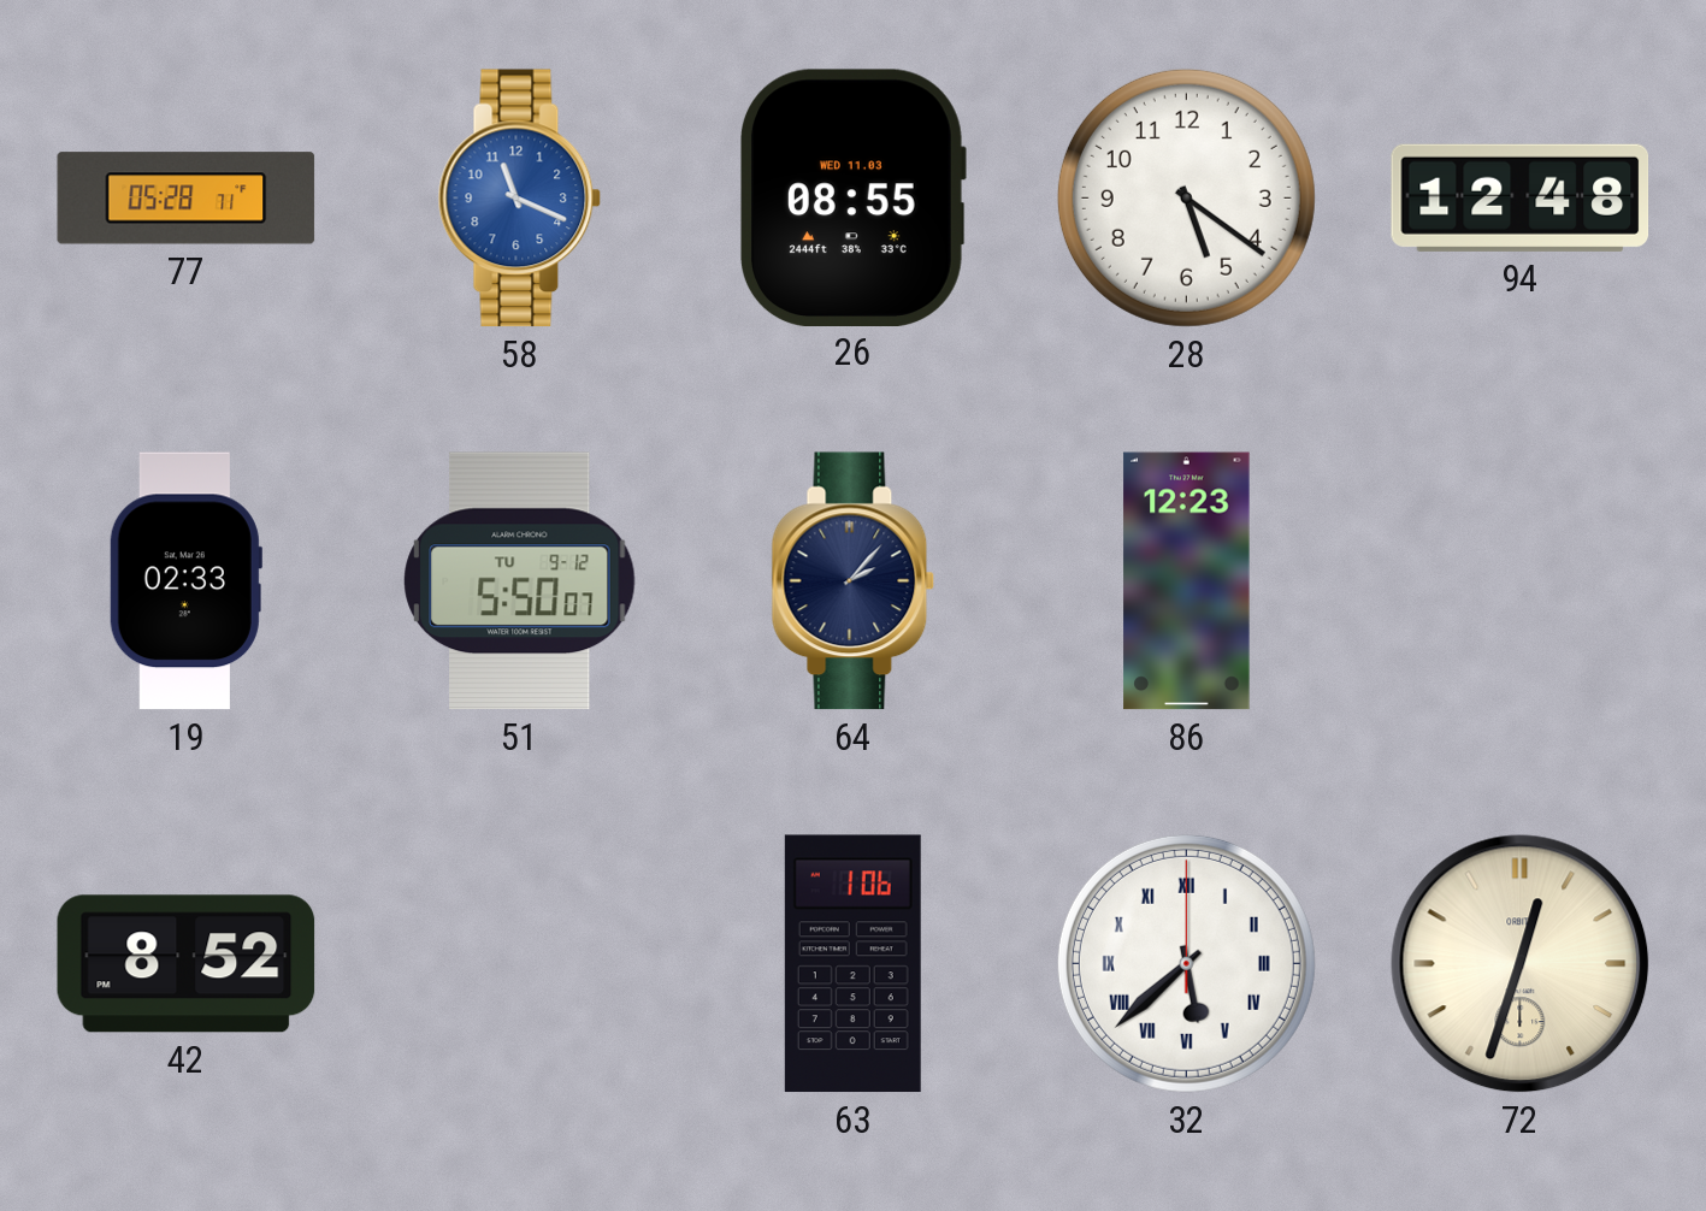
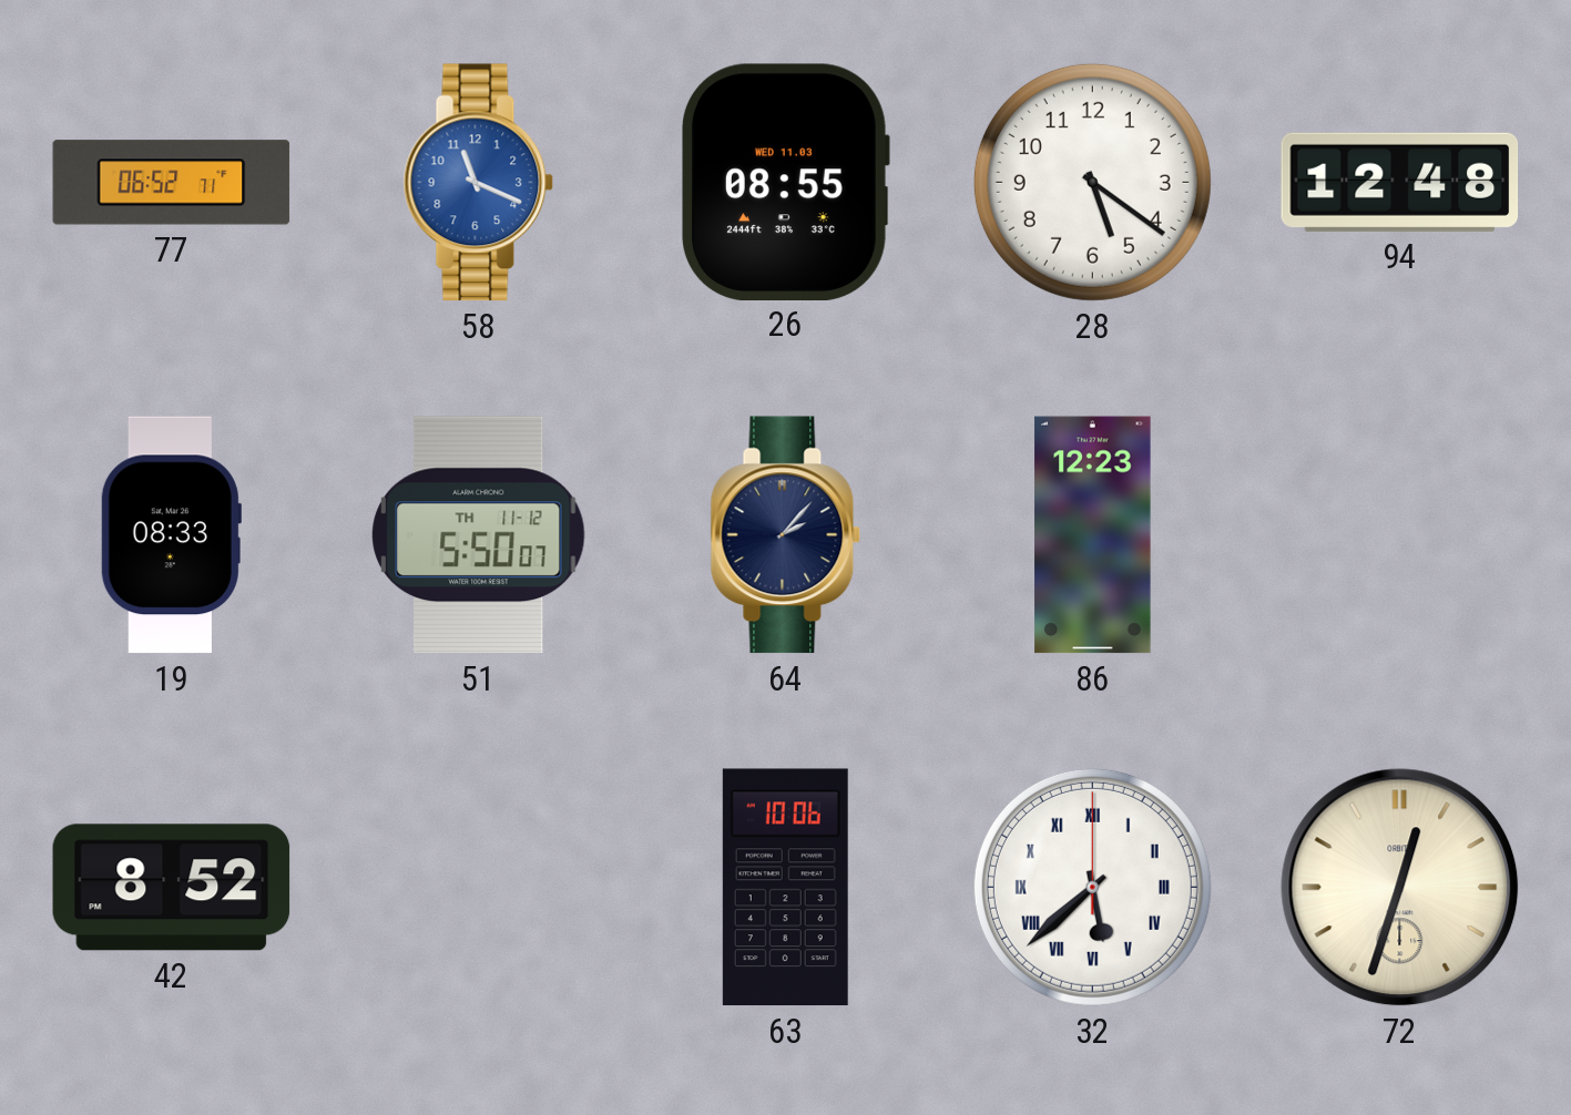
77: 05:28 -> 06:52
19: 02:33 -> 08:33
51 date: TU 9-12 -> TH 11-12
63: 1:06 -> 10:06
